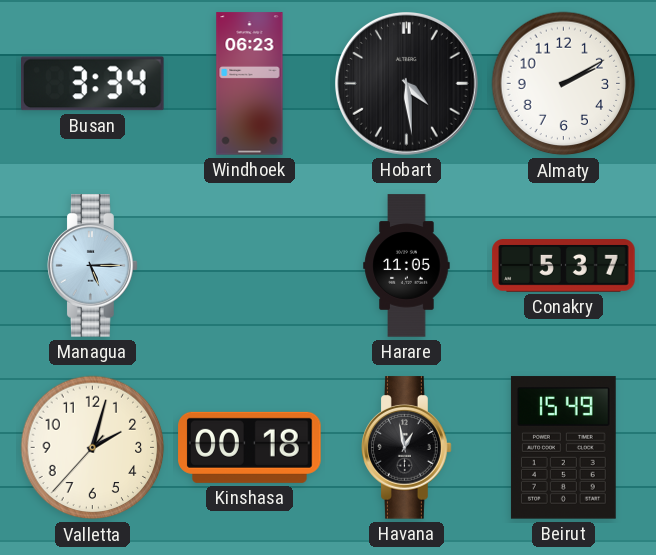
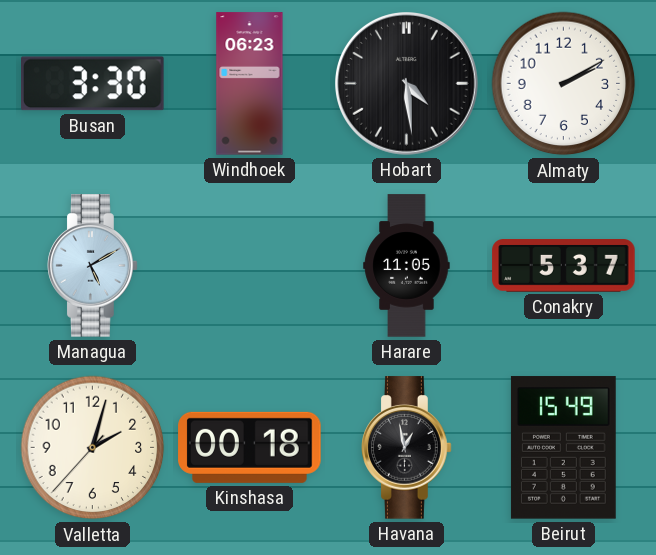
Busan: 3:34 -> 3:30
Managua: 5:15 -> 5:10
